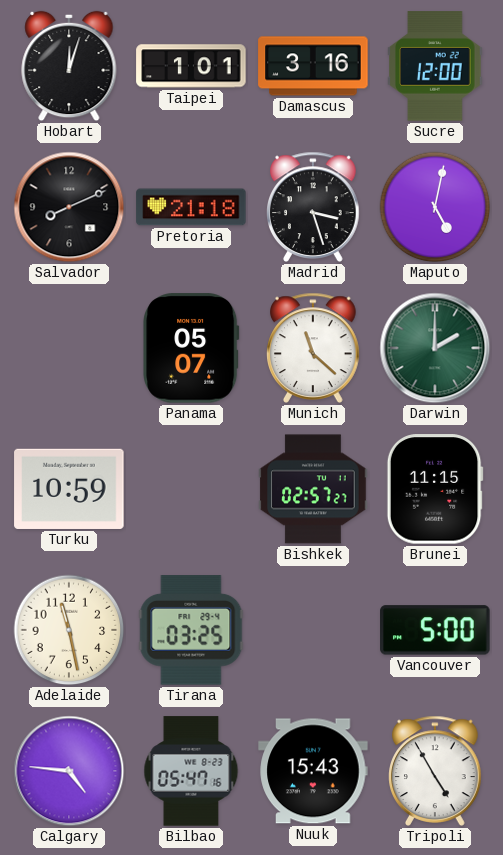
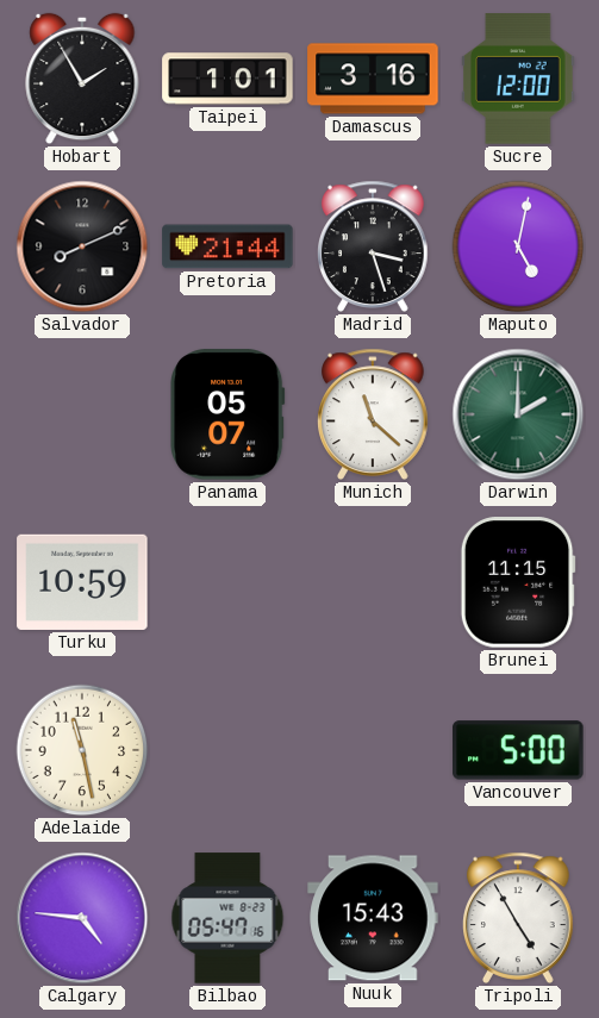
Hobart: 12:03 -> 1:55
Pretoria: 21:18 -> 21:44
Bishkek: 02:57 -> none
Tirana: 03:25 -> none
